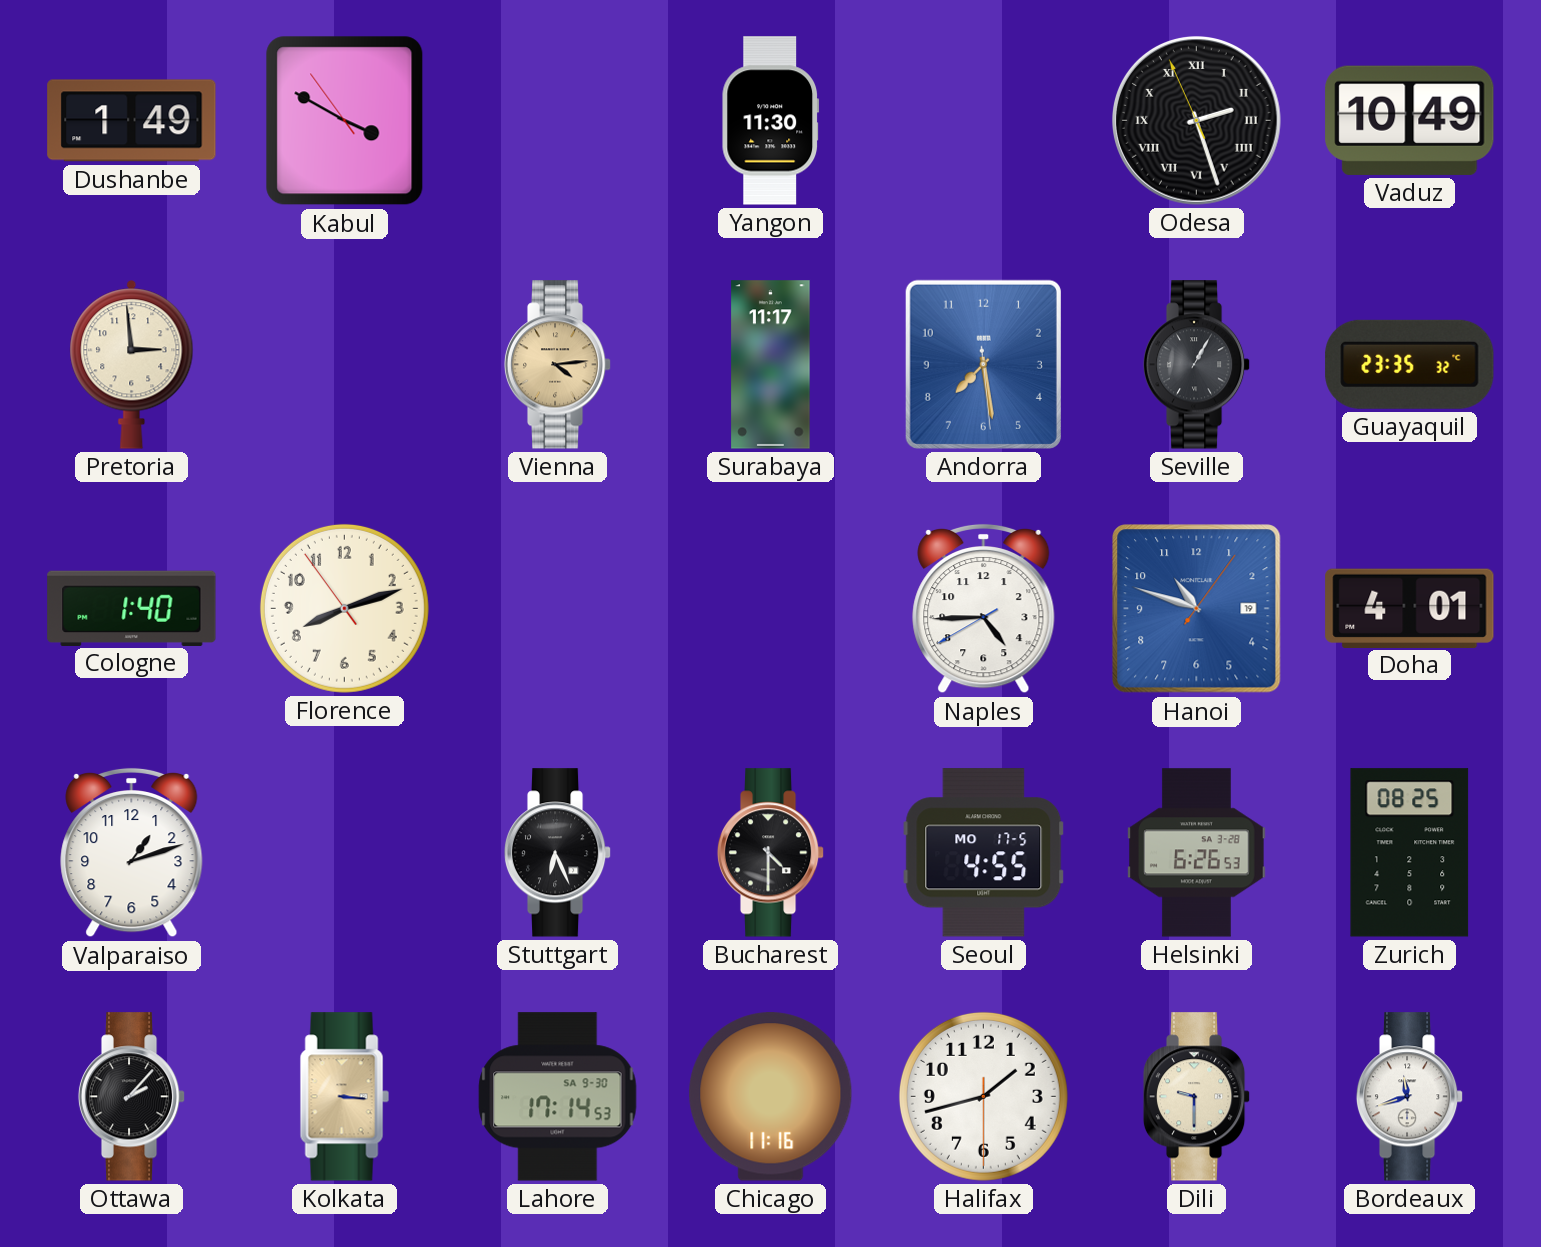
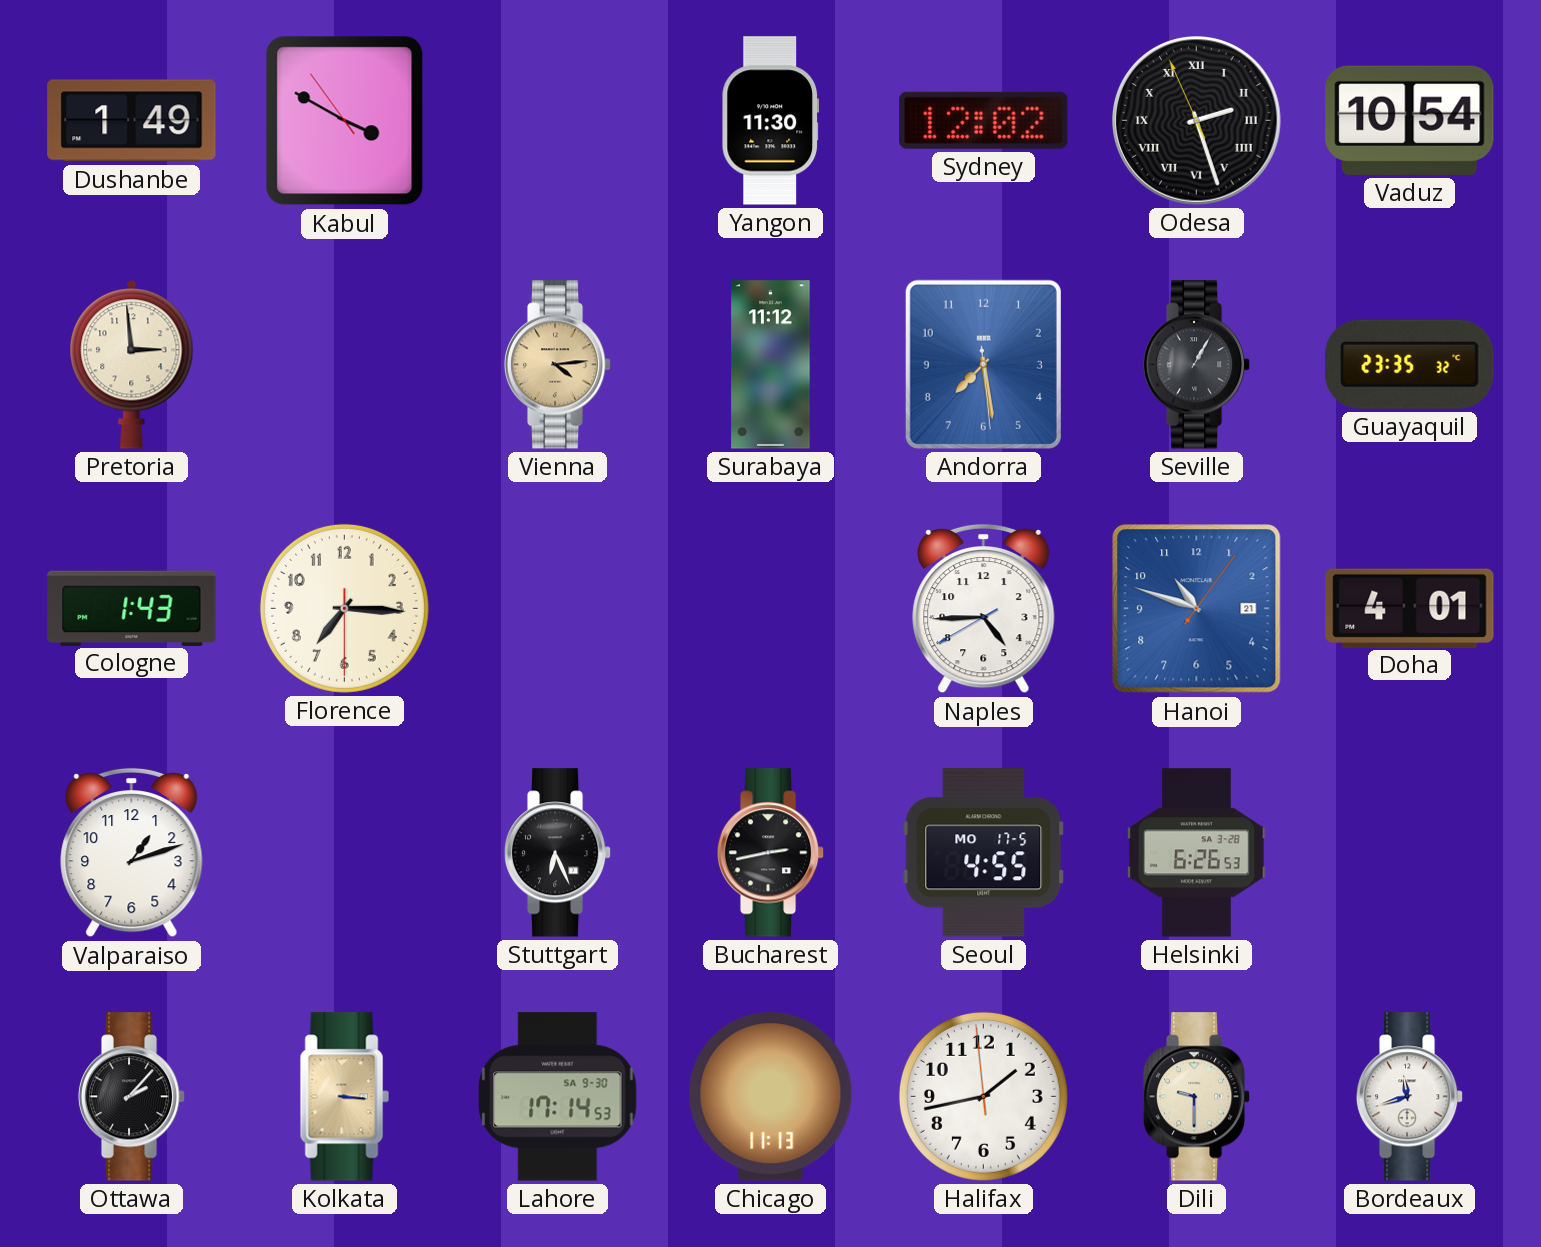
Sydney: none -> 12:02
Vaduz: 10:49 -> 10:54
Surabaya: 11:17 -> 11:12
Cologne: 1:40 -> 1:43
Florence: 8:11 -> 7:15
Hanoi date: 19 -> 21
Bucharest: 4:30 -> 2:43
Zurich: 08:25 -> none
Chicago: 11:16 -> 11:13
Halifax: 1:42:30 -> 1:42:59
